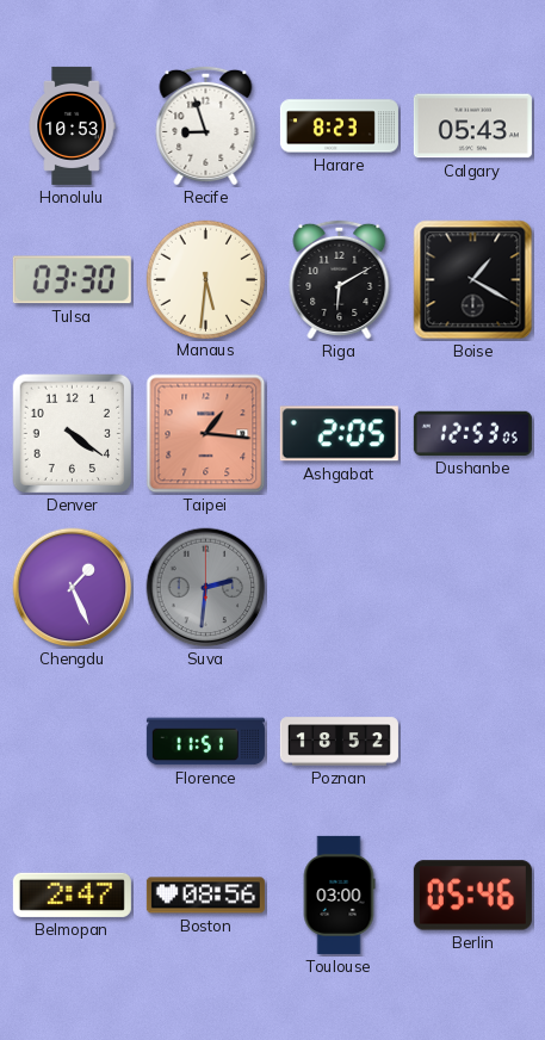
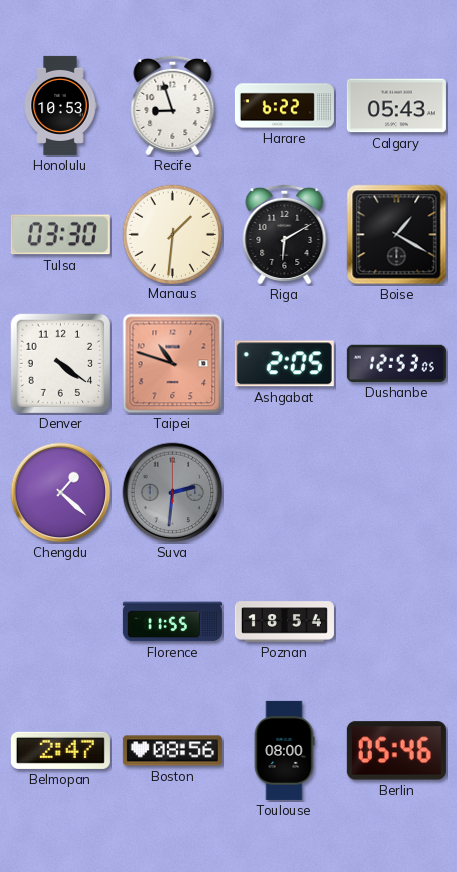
Harare: 8:23 -> 6:22
Manaus: 5:31 -> 1:31
Taipei: 1:16 -> 10:48
Chengdu: 1:26 -> 1:22
Florence: 11:51 -> 11:55
Poznan: 18:52 -> 18:54
Toulouse: 03:00 -> 08:00
